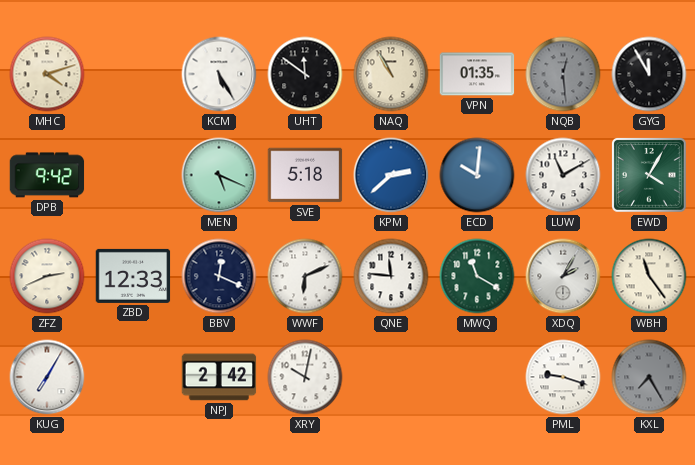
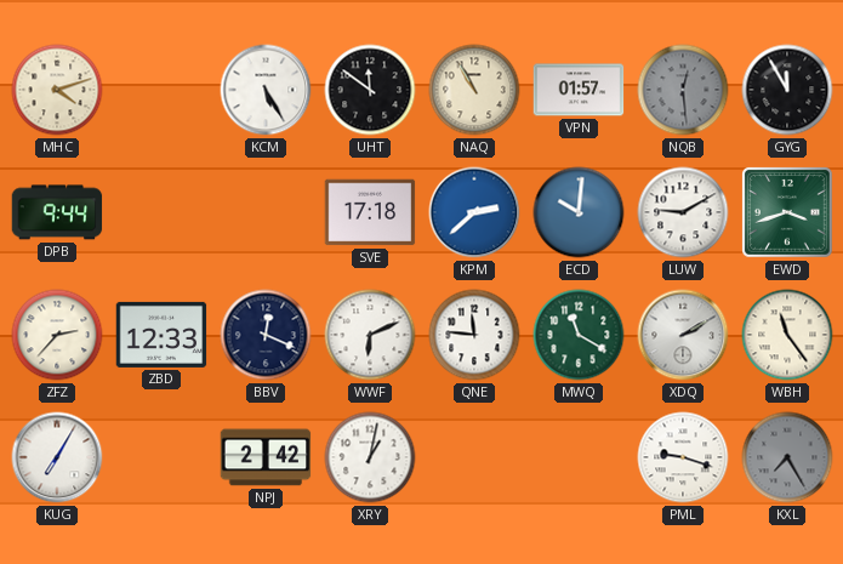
VPN: 01:35 -> 01:57
DPB: 9:42 -> 9:44
MEN: 5:19 -> none
SVE: 5:18 -> 17:18
LUW: 11:10 -> 9:10
EWD: 4:05 -> 3:42
ZFZ: 2:41 -> 2:37
XDQ: 2:05 -> 2:10
XRY: 10:02 -> 1:02
